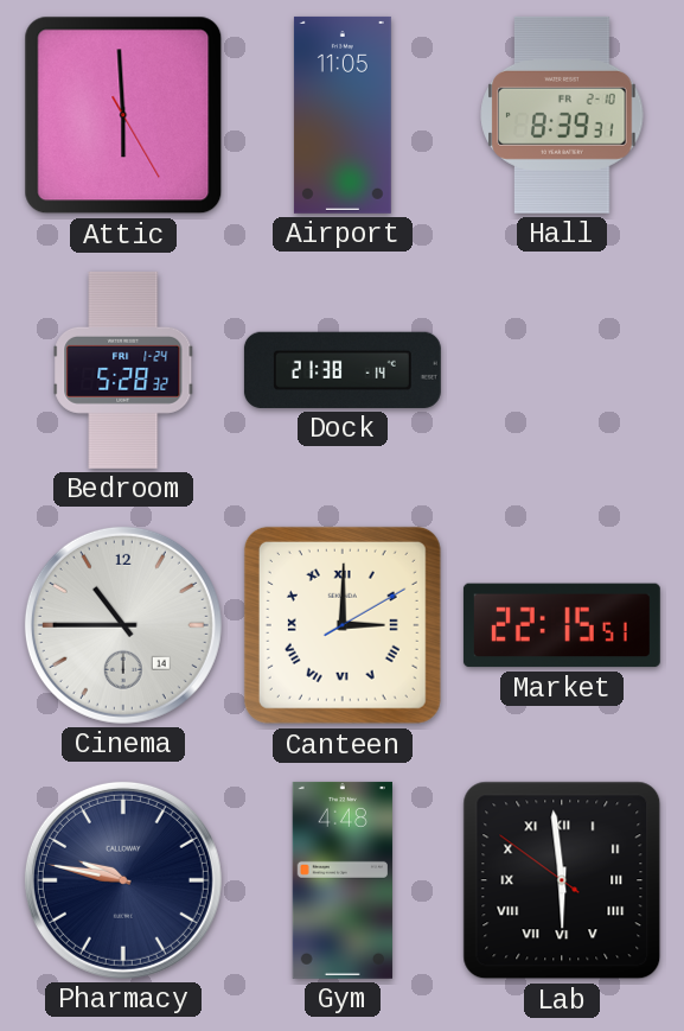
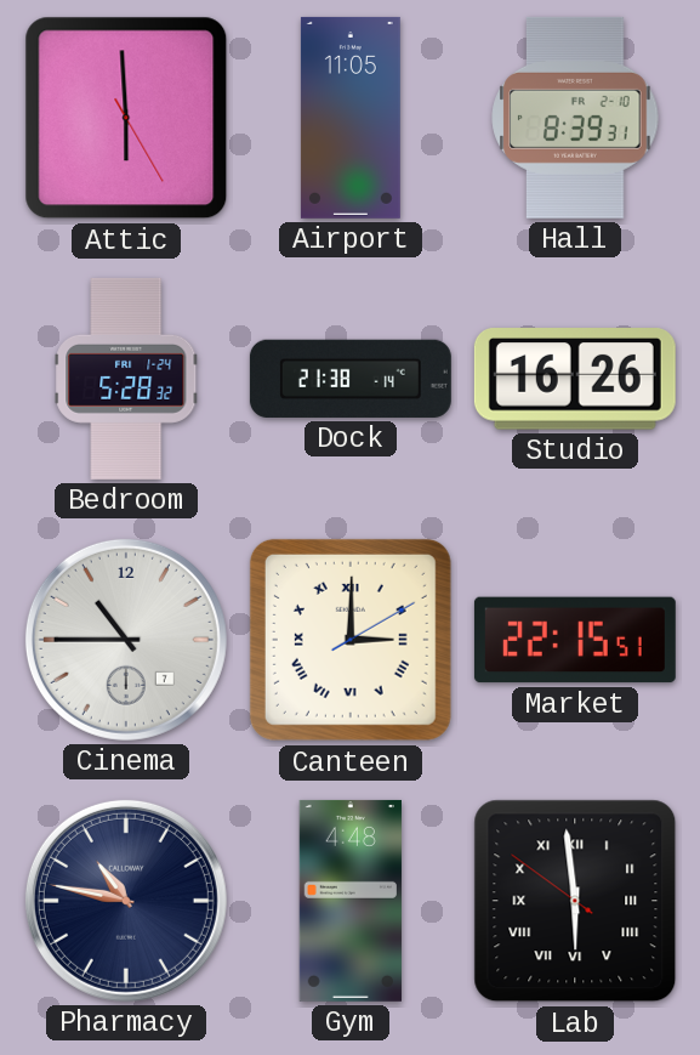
Studio: none -> 16:26
Cinema date: 14 -> 7
Pharmacy: 9:47 -> 10:47
